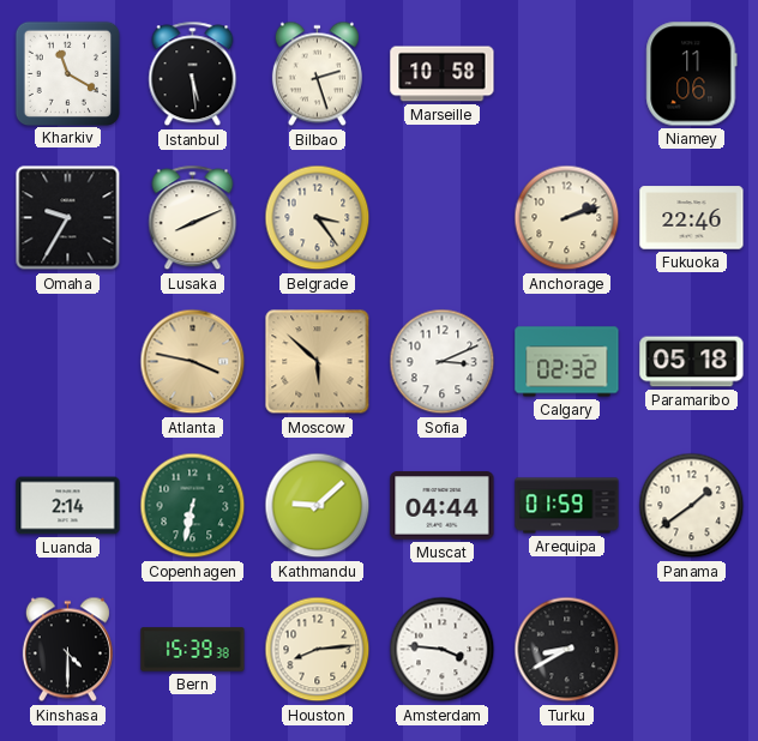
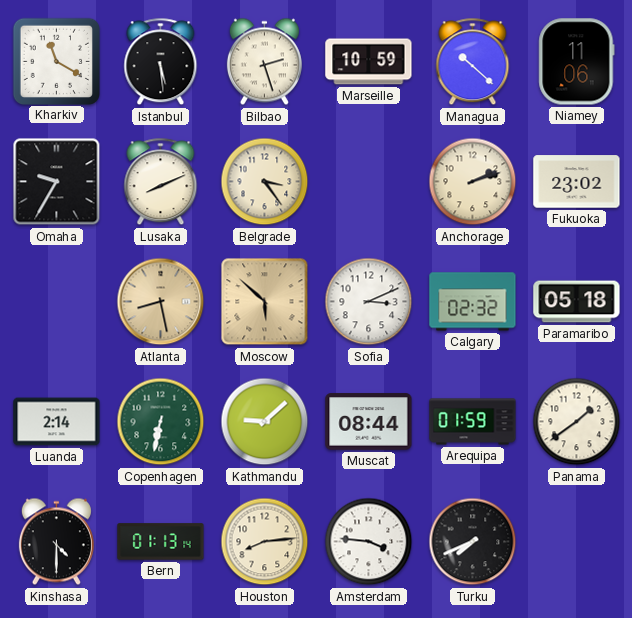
Marseille: 10:58 -> 10:59
Managua: none -> 10:22
Fukuoka: 22:46 -> 23:02
Atlanta: 3:47 -> 8:28
Muscat: 04:44 -> 08:44
Bern: 15:39 -> 01:13
Turku: 8:40 -> 7:41
